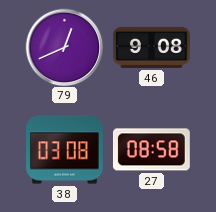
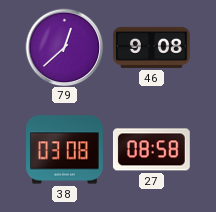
79: 12:41 -> 12:38
